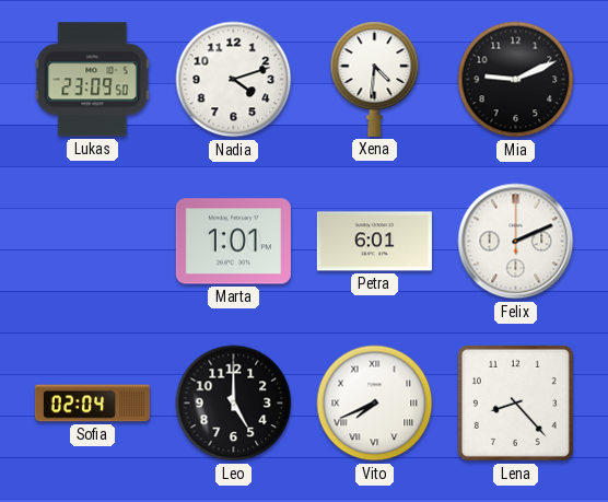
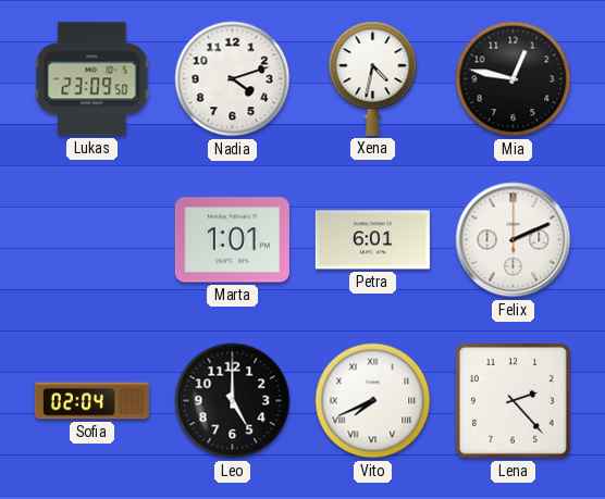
Xena: 4:31 -> 4:32
Mia: 9:11 -> 12:47
Lena: 8:23 -> 2:23
